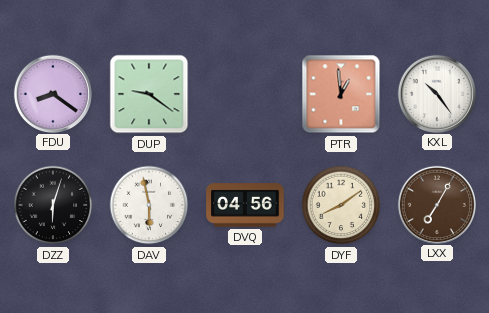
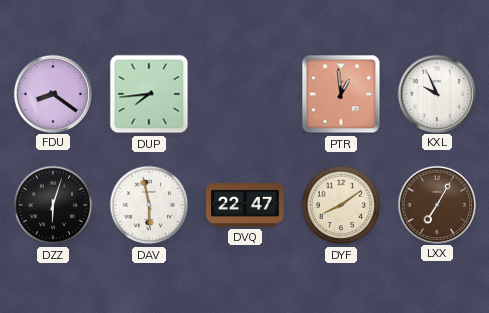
DUP: 9:21 -> 7:44
KXL: 10:24 -> 9:56
DVQ: 04:56 -> 22:47
